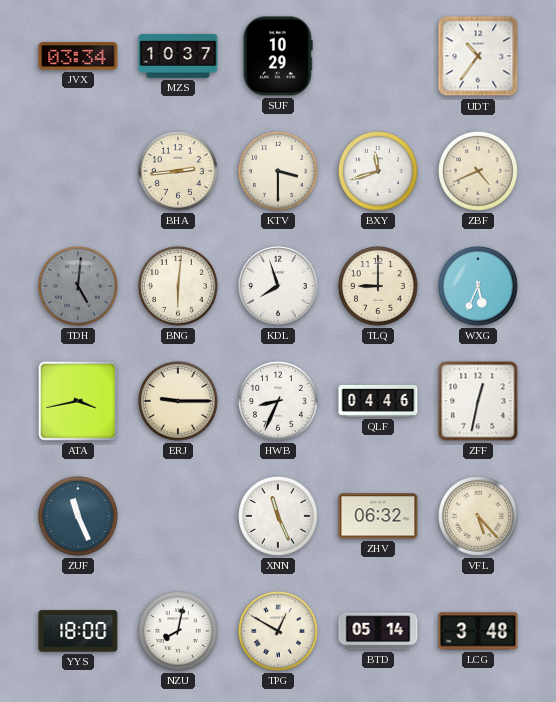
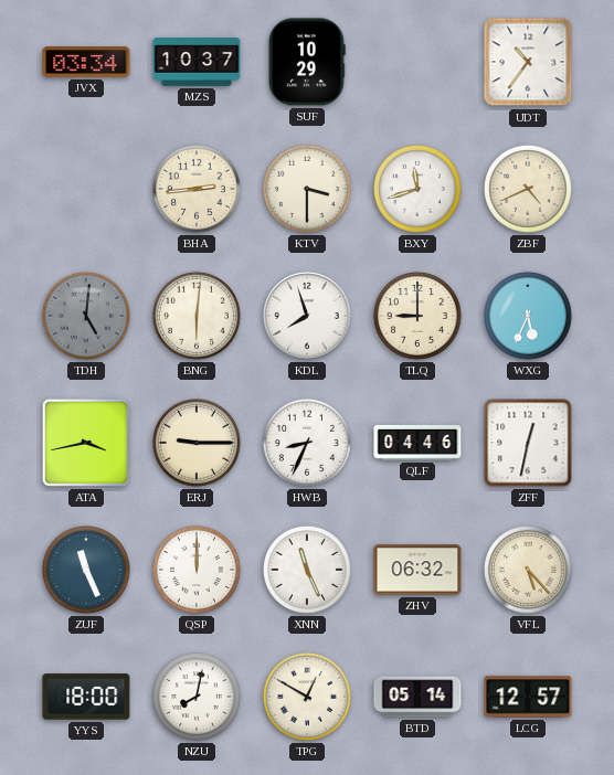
QSP: none -> 12:00
LCG: 3:48 -> 12:57
